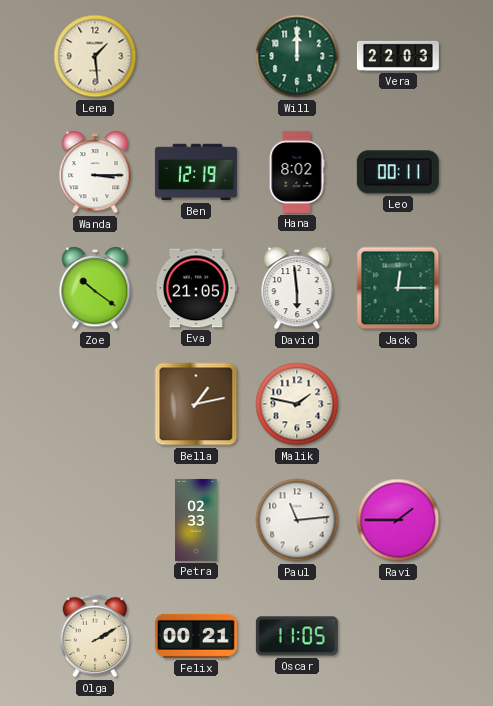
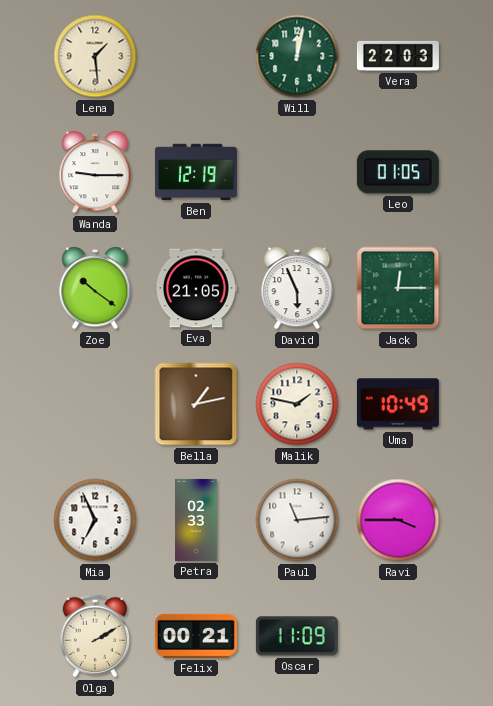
Will: 12:00 -> 12:02
Wanda: 3:15 -> 9:15
Hana: 8:02 -> none
Leo: 00:11 -> 01:05
David: 5:59 -> 5:56
Uma: none -> 10:49
Mia: none -> 6:56
Ravi: 1:45 -> 3:45
Oscar: 11:05 -> 11:09
